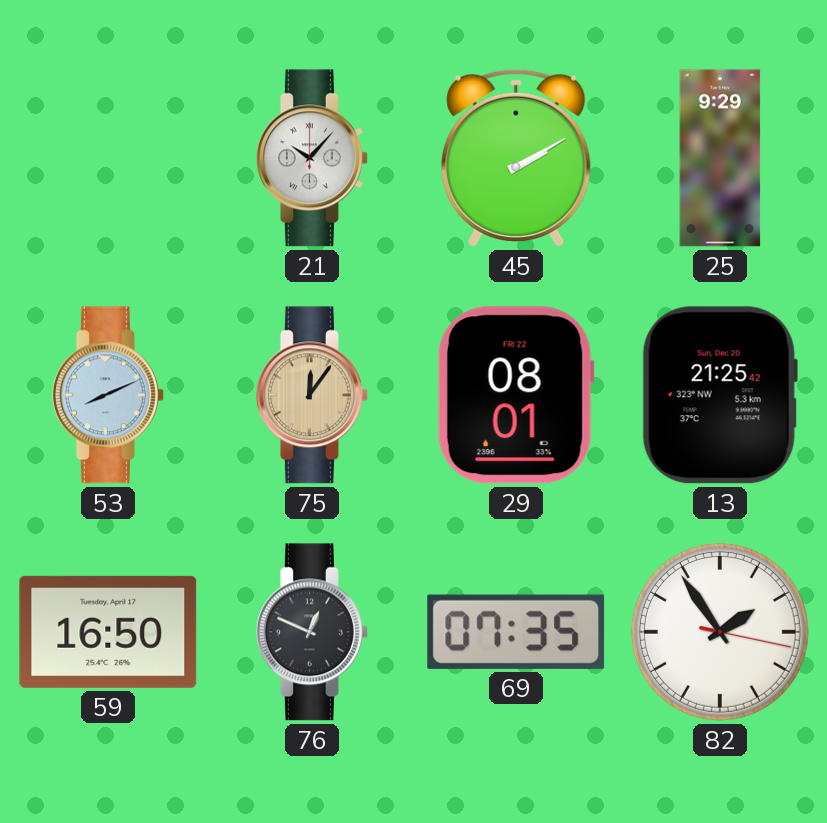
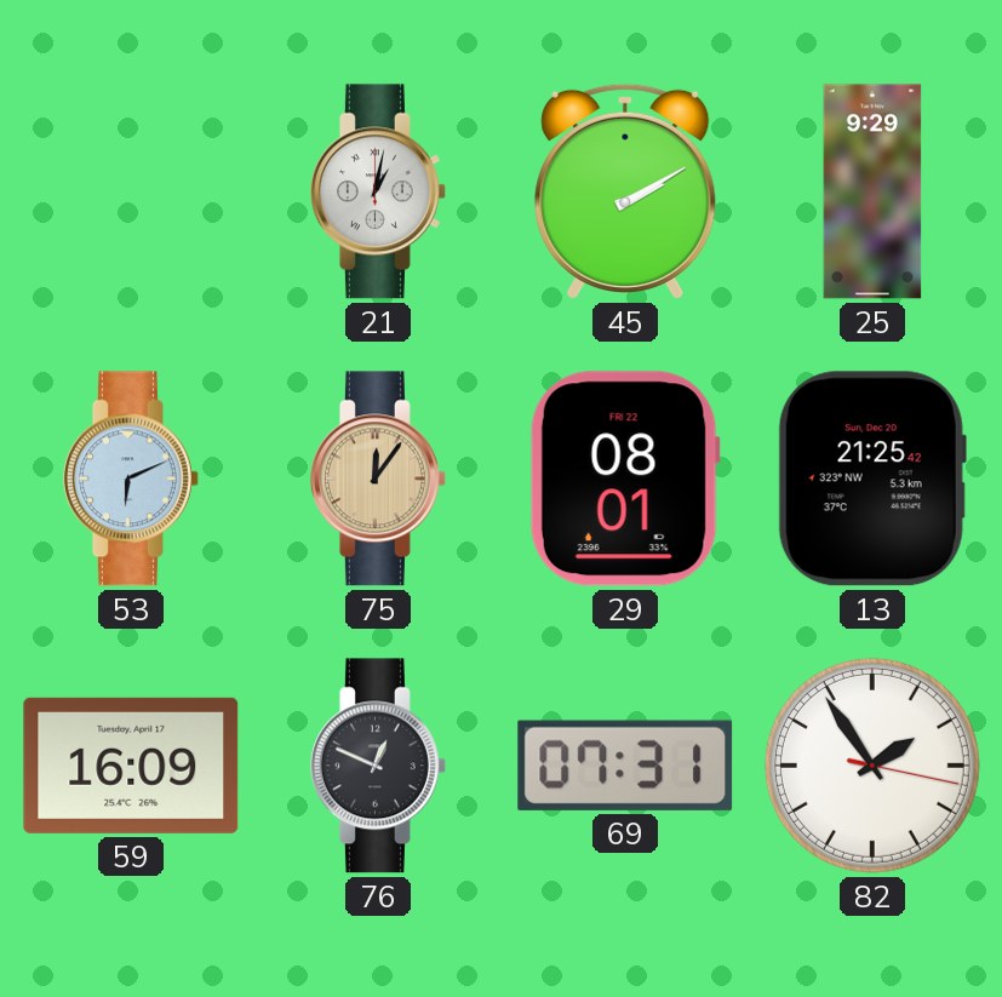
21: 10:07 -> 1:02
53: 8:11 -> 6:11
59: 16:50 -> 16:09
69: 07:35 -> 07:31
